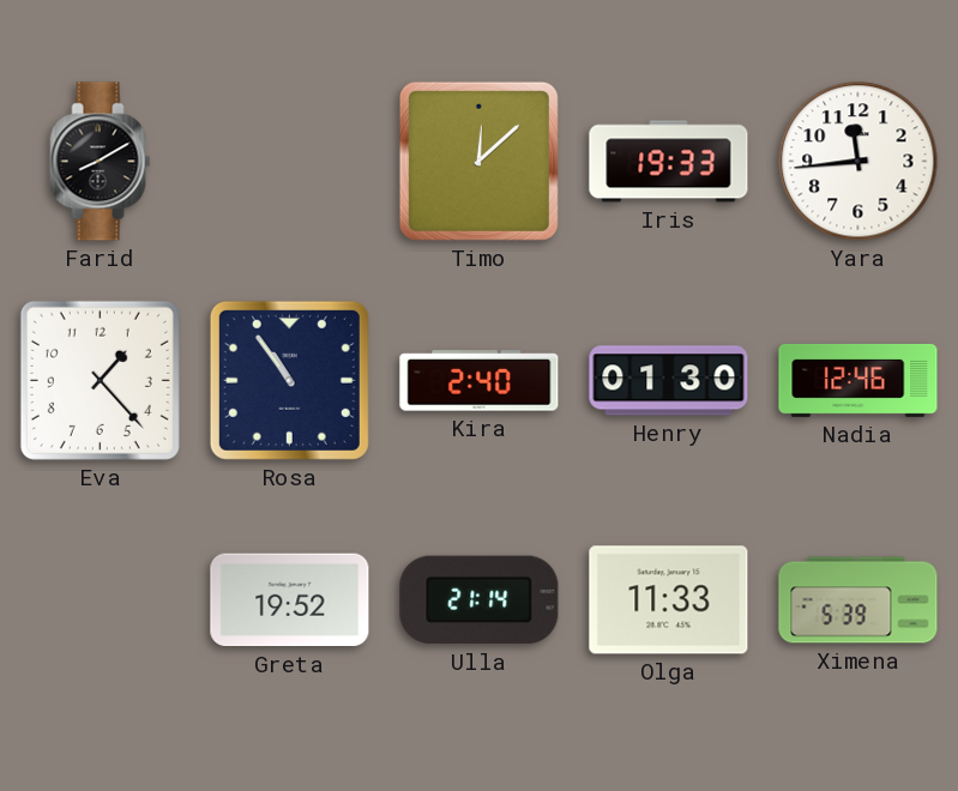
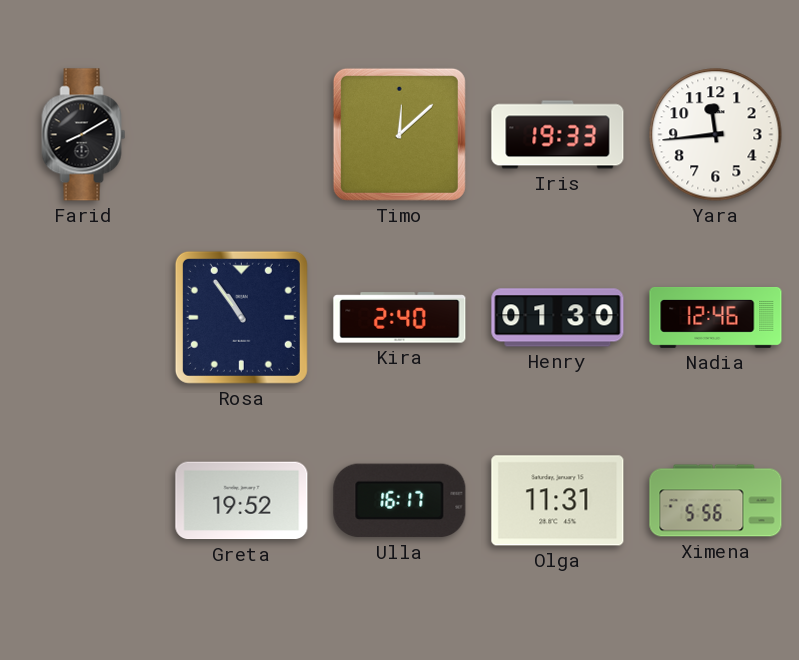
Eva: 1:23 -> none
Ulla: 21:14 -> 16:17
Olga: 11:33 -> 11:31
Ximena: 5:39 -> 5:56
